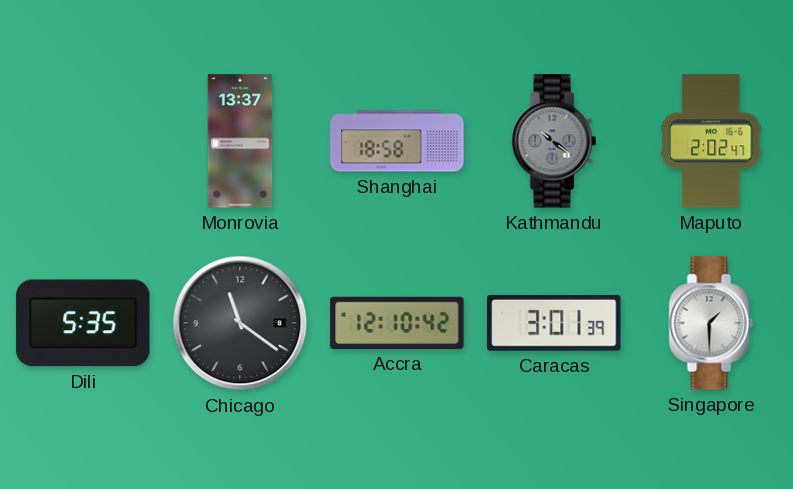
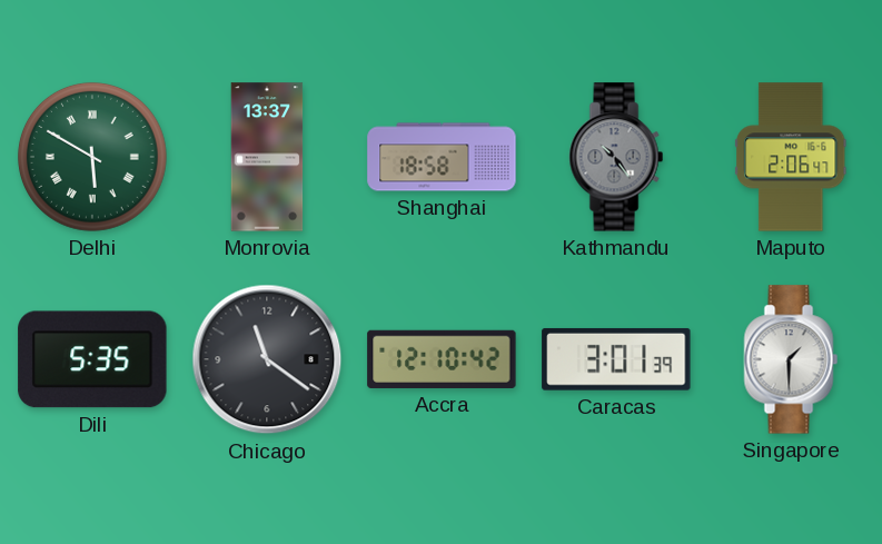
Delhi: none -> 5:50
Kathmandu: 10:21 -> 10:24
Maputo: 2:02 -> 2:06
